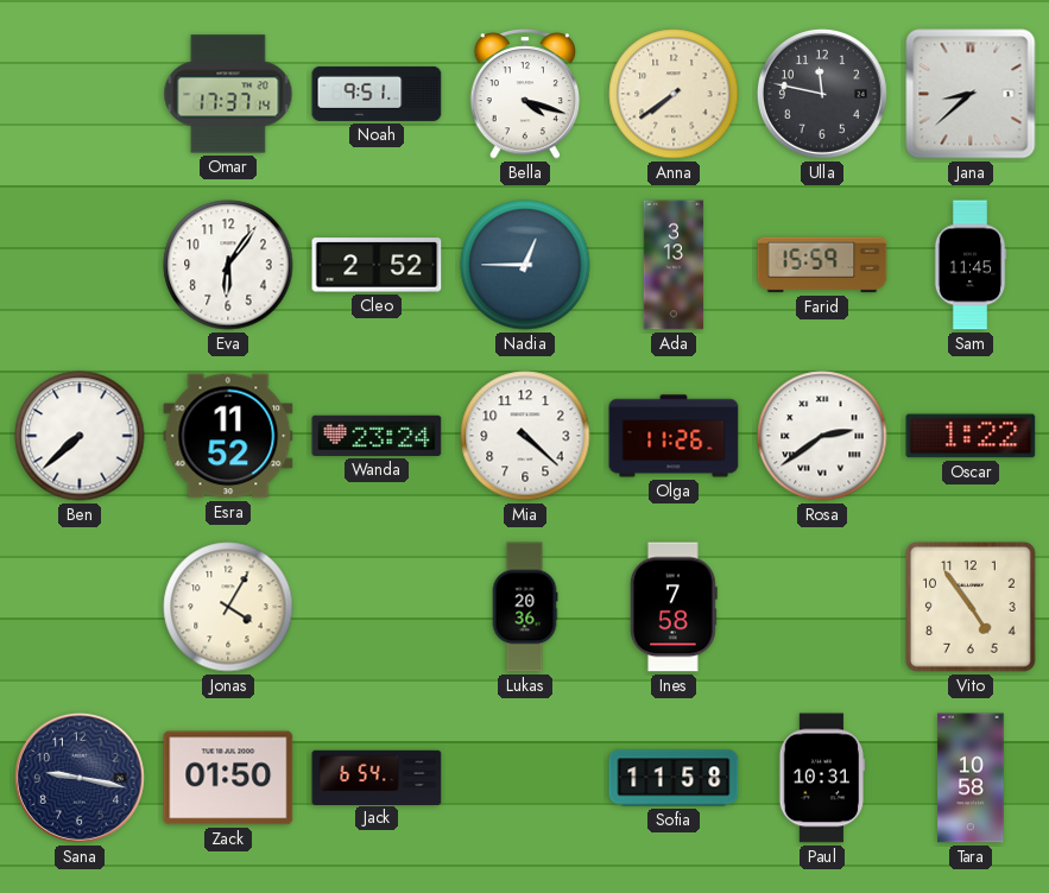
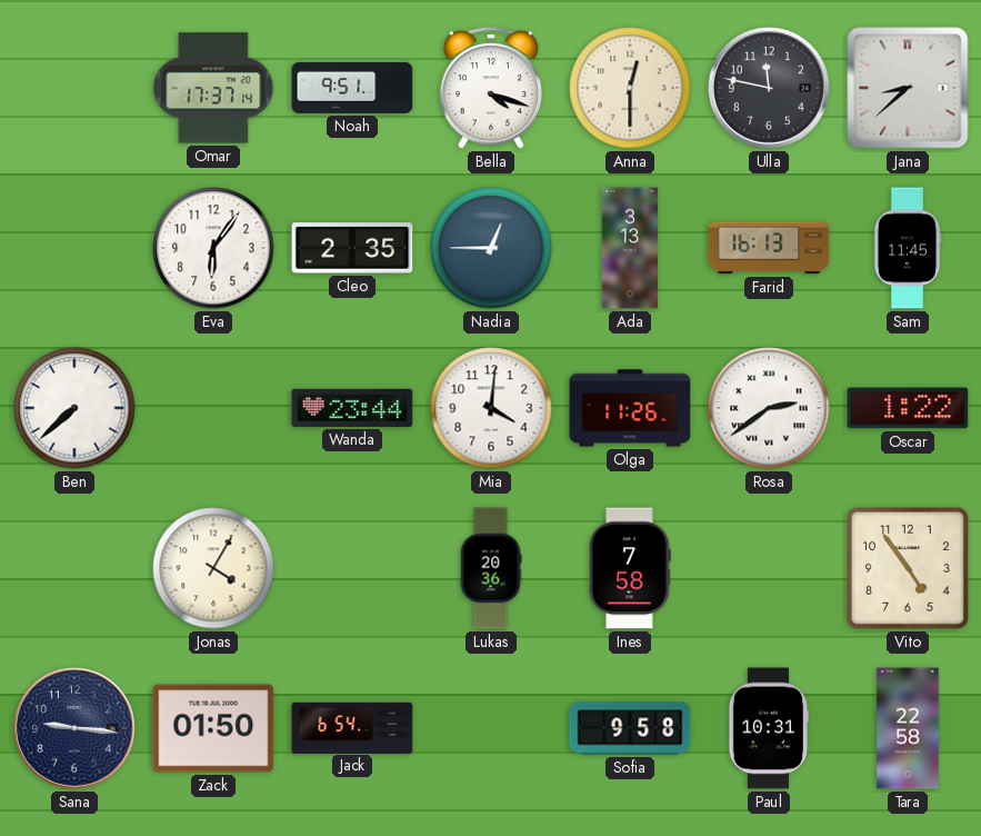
Anna: 7:39 -> 12:30
Cleo: 2:52 -> 2:35
Farid: 15:59 -> 16:13
Esra: 11:52 -> none
Wanda: 23:24 -> 23:44
Mia: 4:22 -> 4:01
Sana: 9:17 -> 9:16
Sofia: 11:58 -> 9:58
Tara: 10:58 -> 22:58
